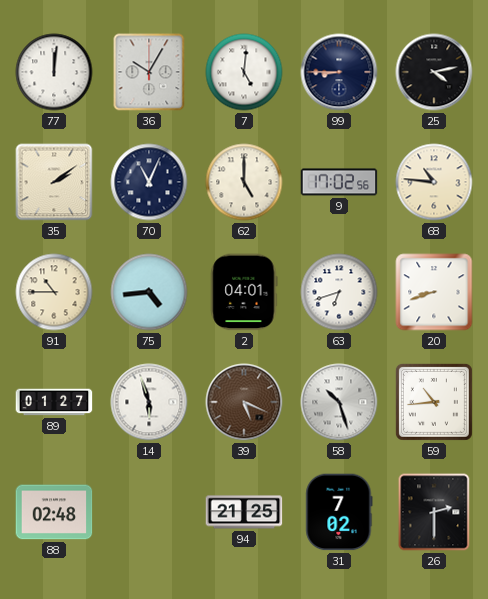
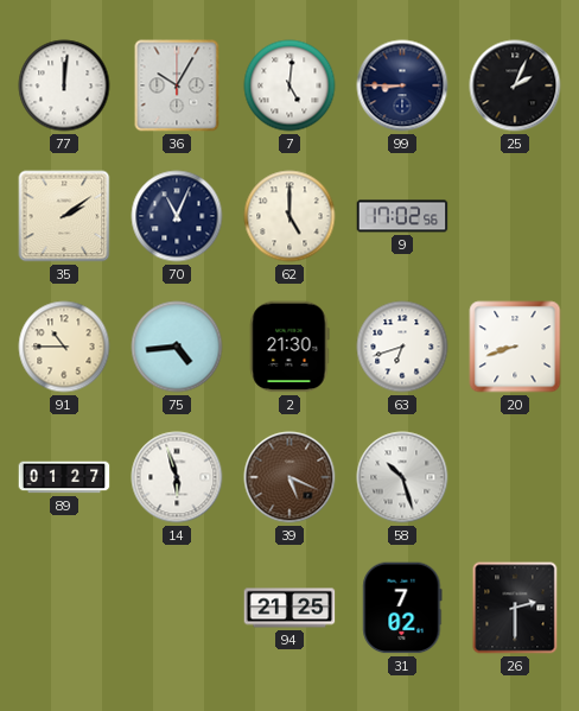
25: 4:13 -> 2:04
68: 10:46 -> none
2: 04:01 -> 21:30
59: 10:44 -> none
88: 02:48 -> none
